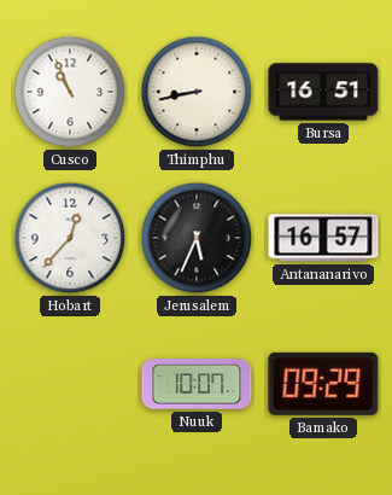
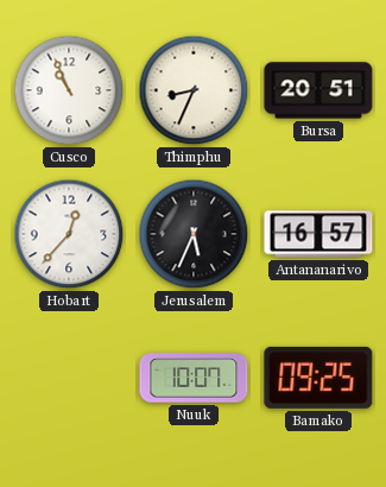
Thimphu: 8:43 -> 8:34
Bursa: 16:51 -> 20:51
Bamako: 09:29 -> 09:25
